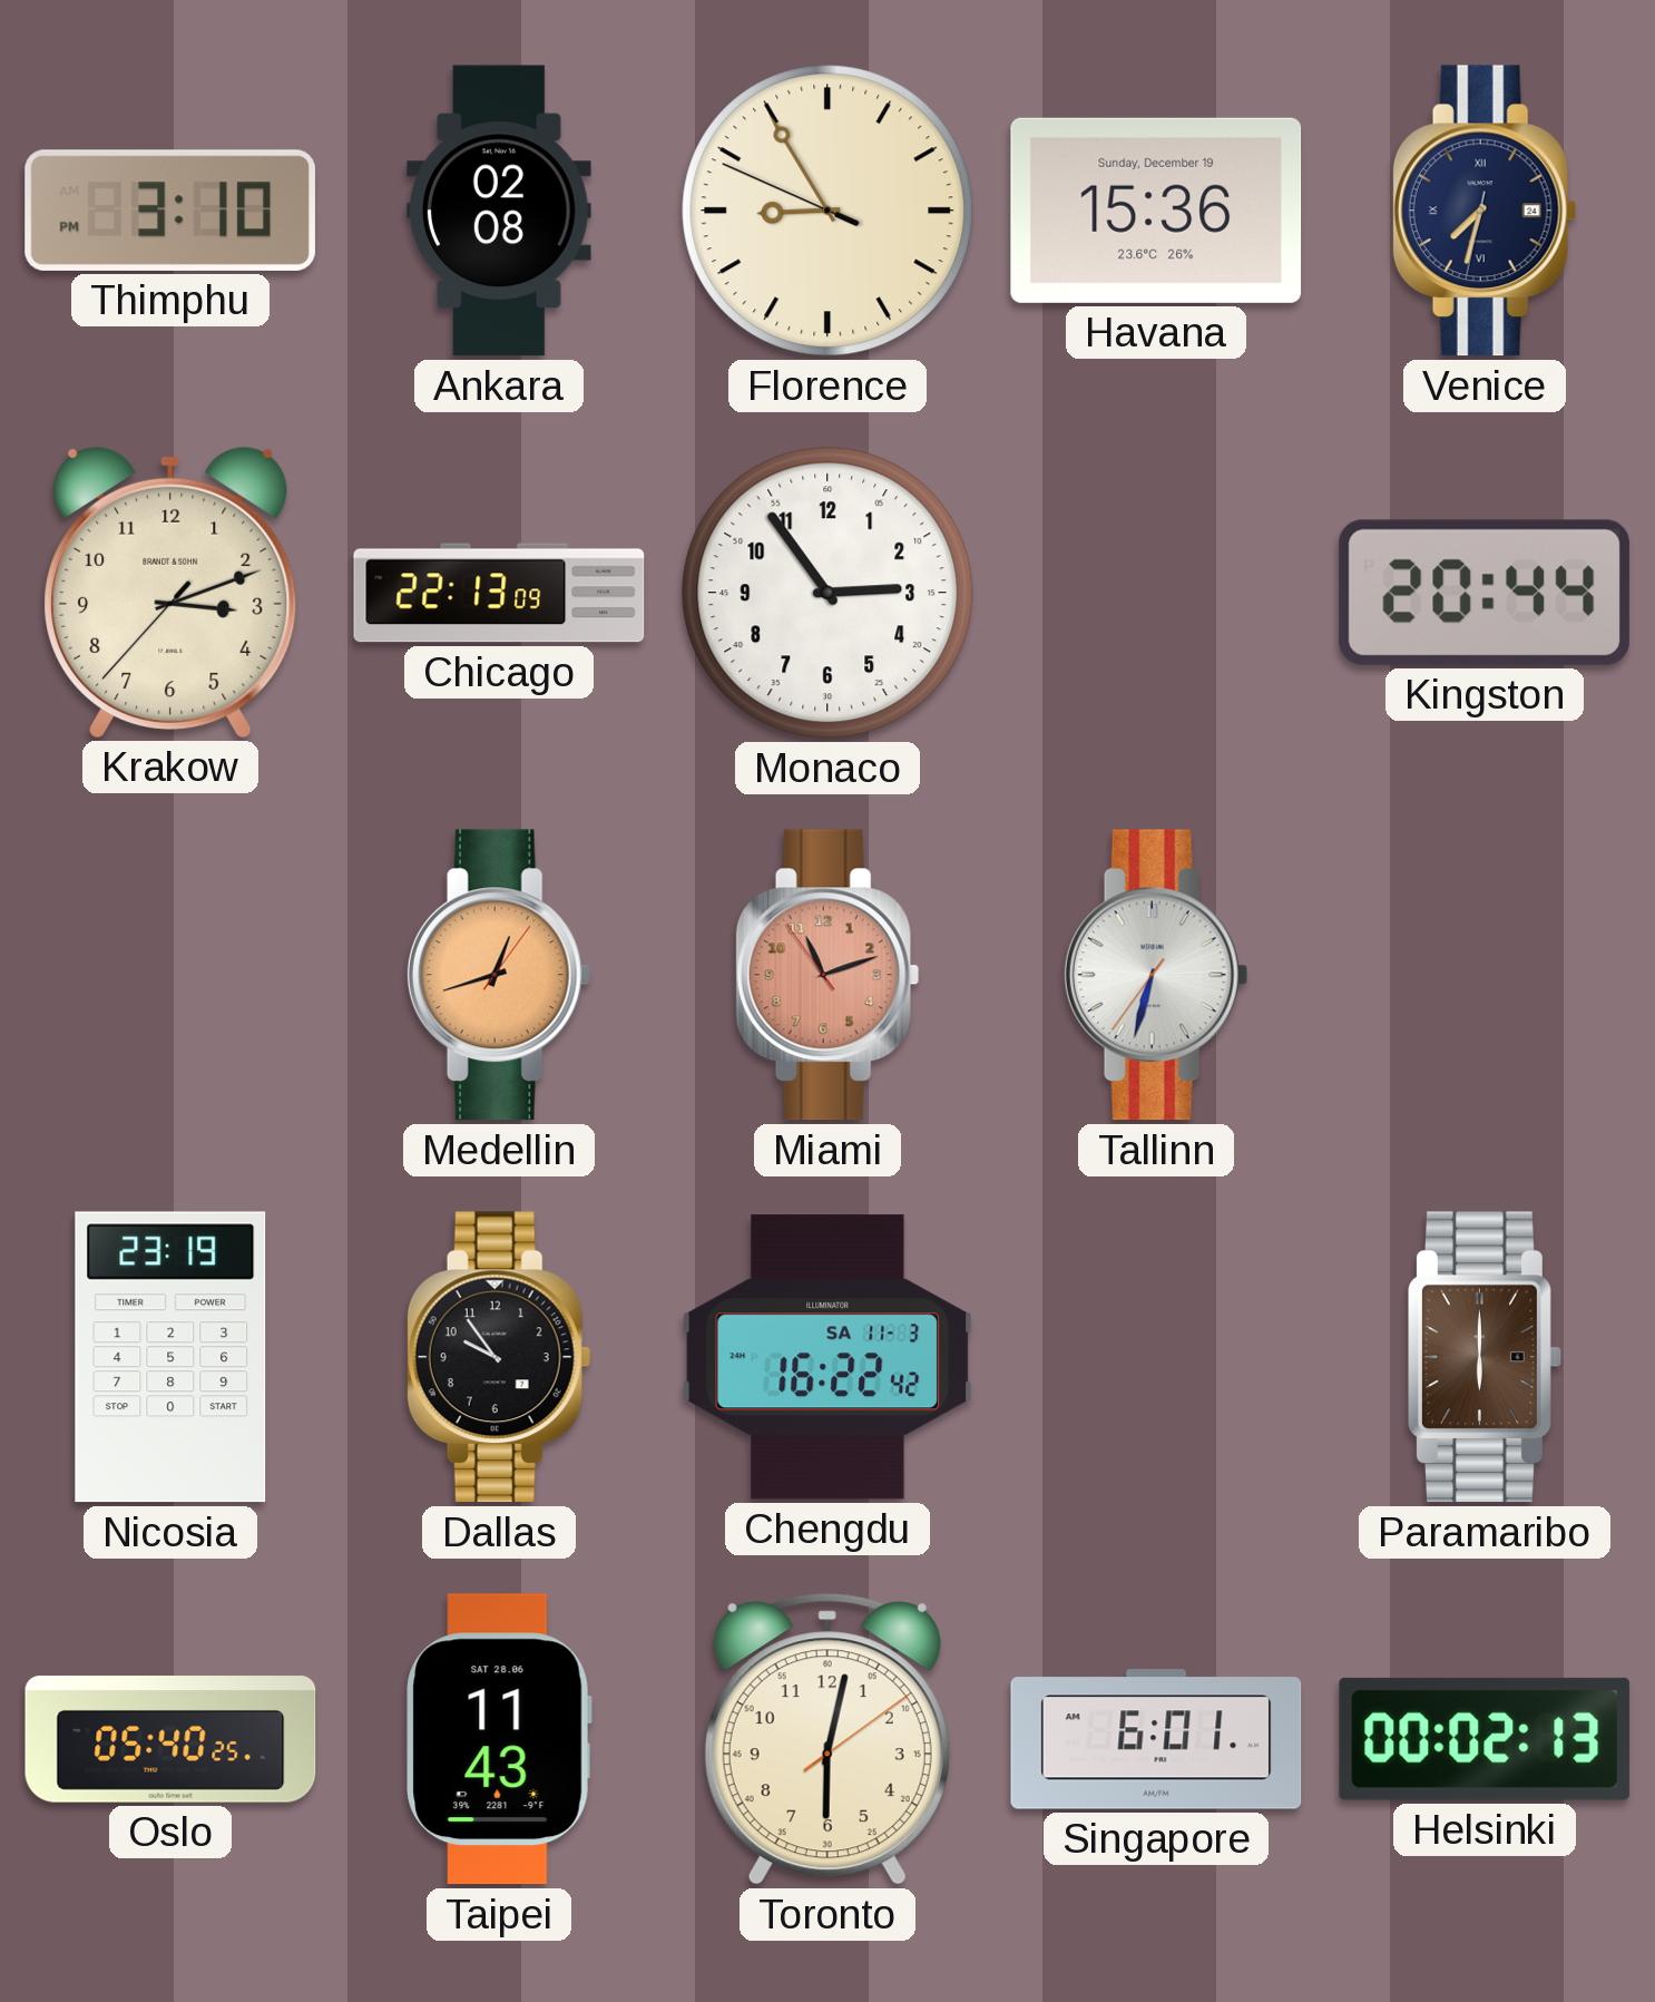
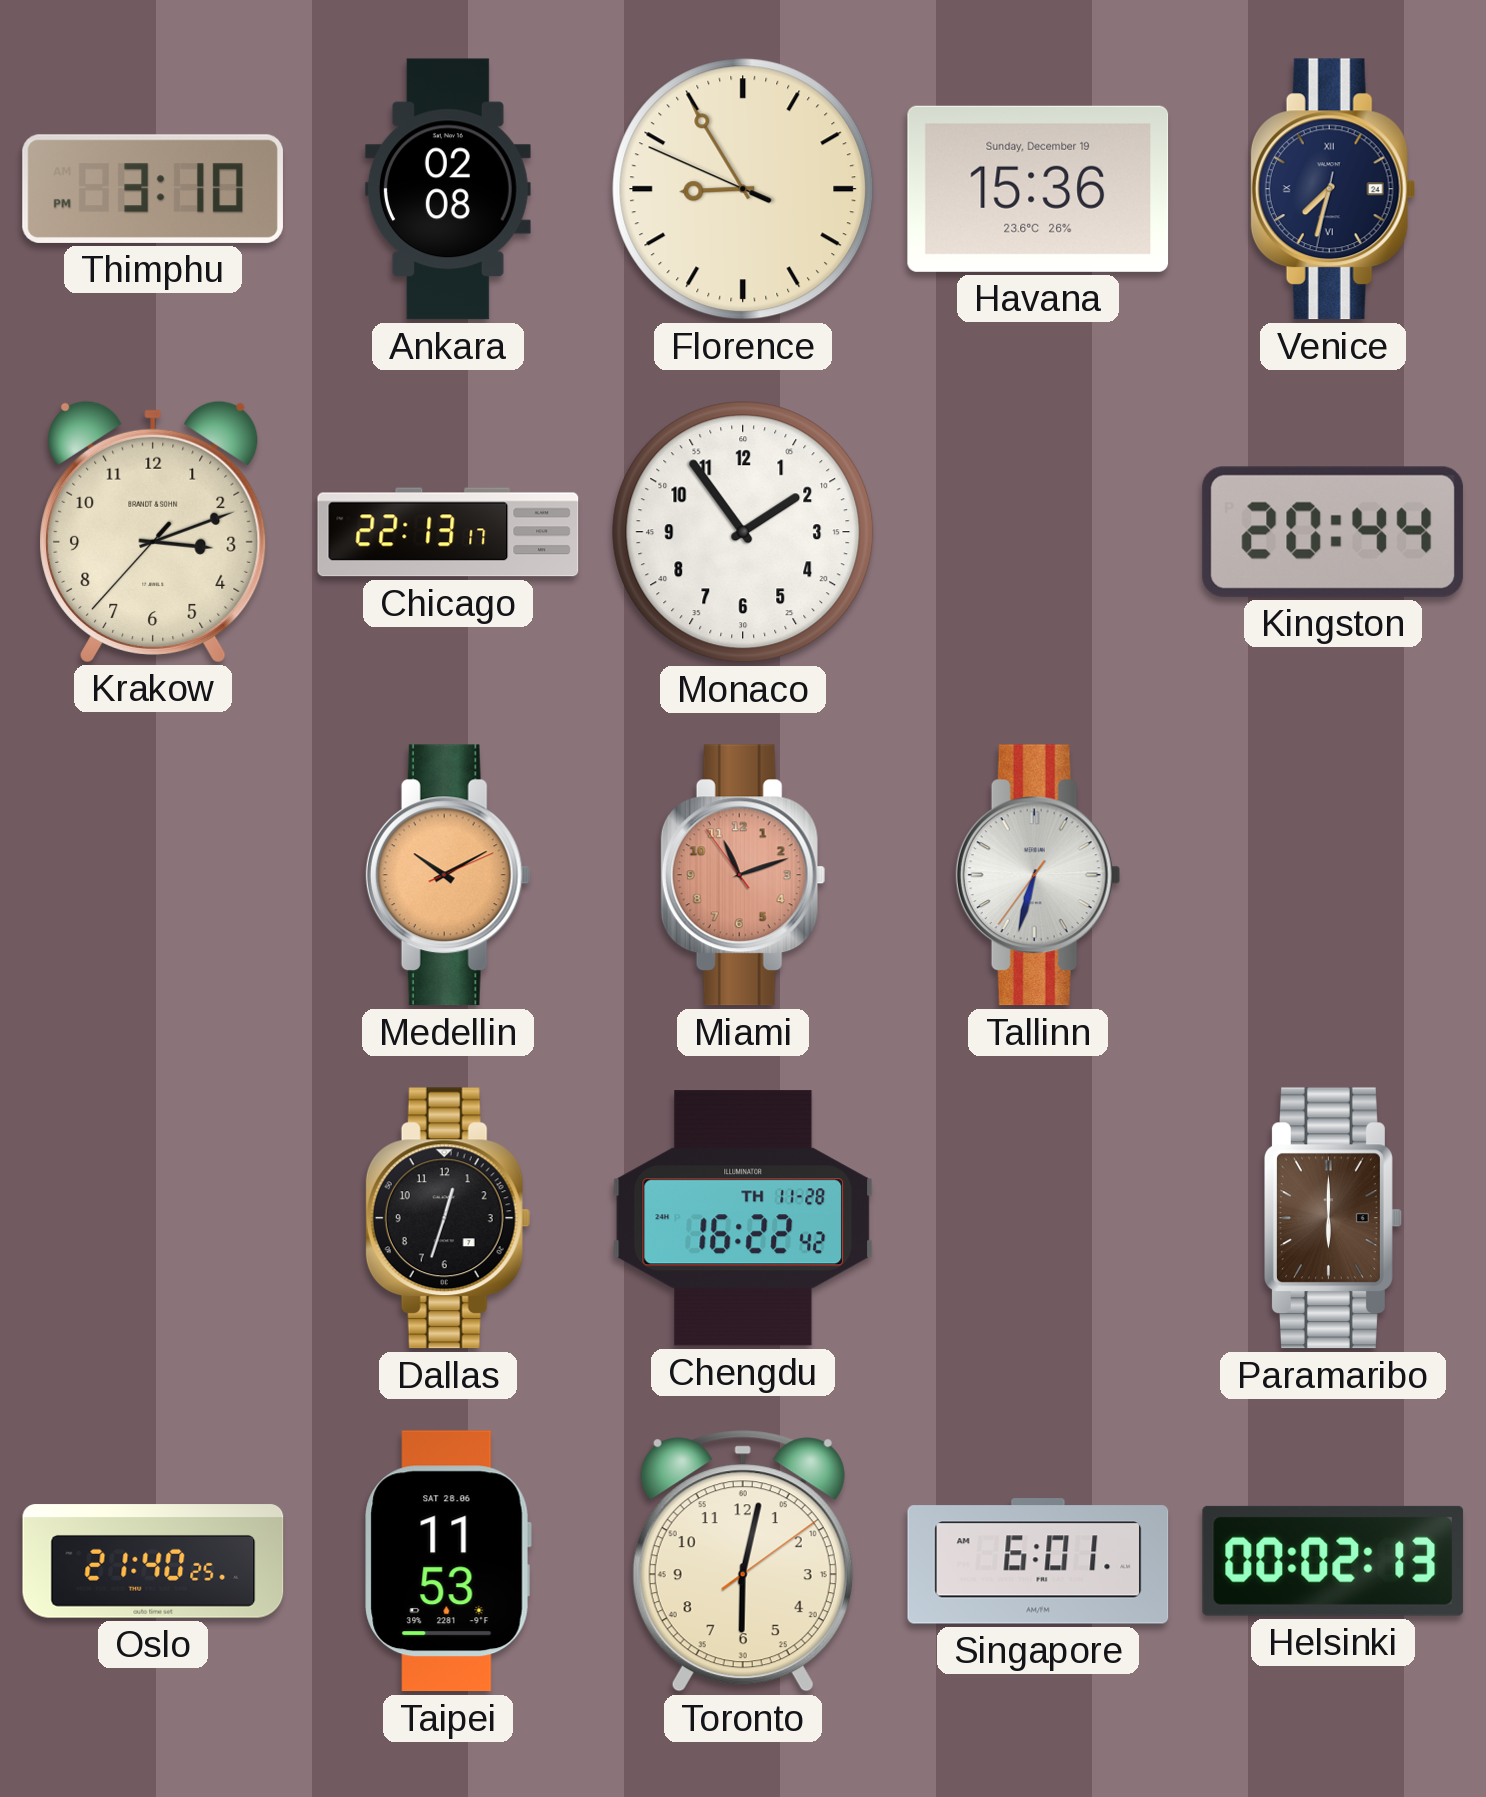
Chicago: 22:13:09 -> 22:13:17
Monaco: 2:54 -> 1:54
Medellin: 12:42 -> 10:10
Nicosia: 23:19 -> none
Dallas: 9:54 -> 12:33
Chengdu date: SA 11-3 -> TH 11-28
Oslo: 05:40 -> 21:40
Taipei: 11:43 -> 11:53
